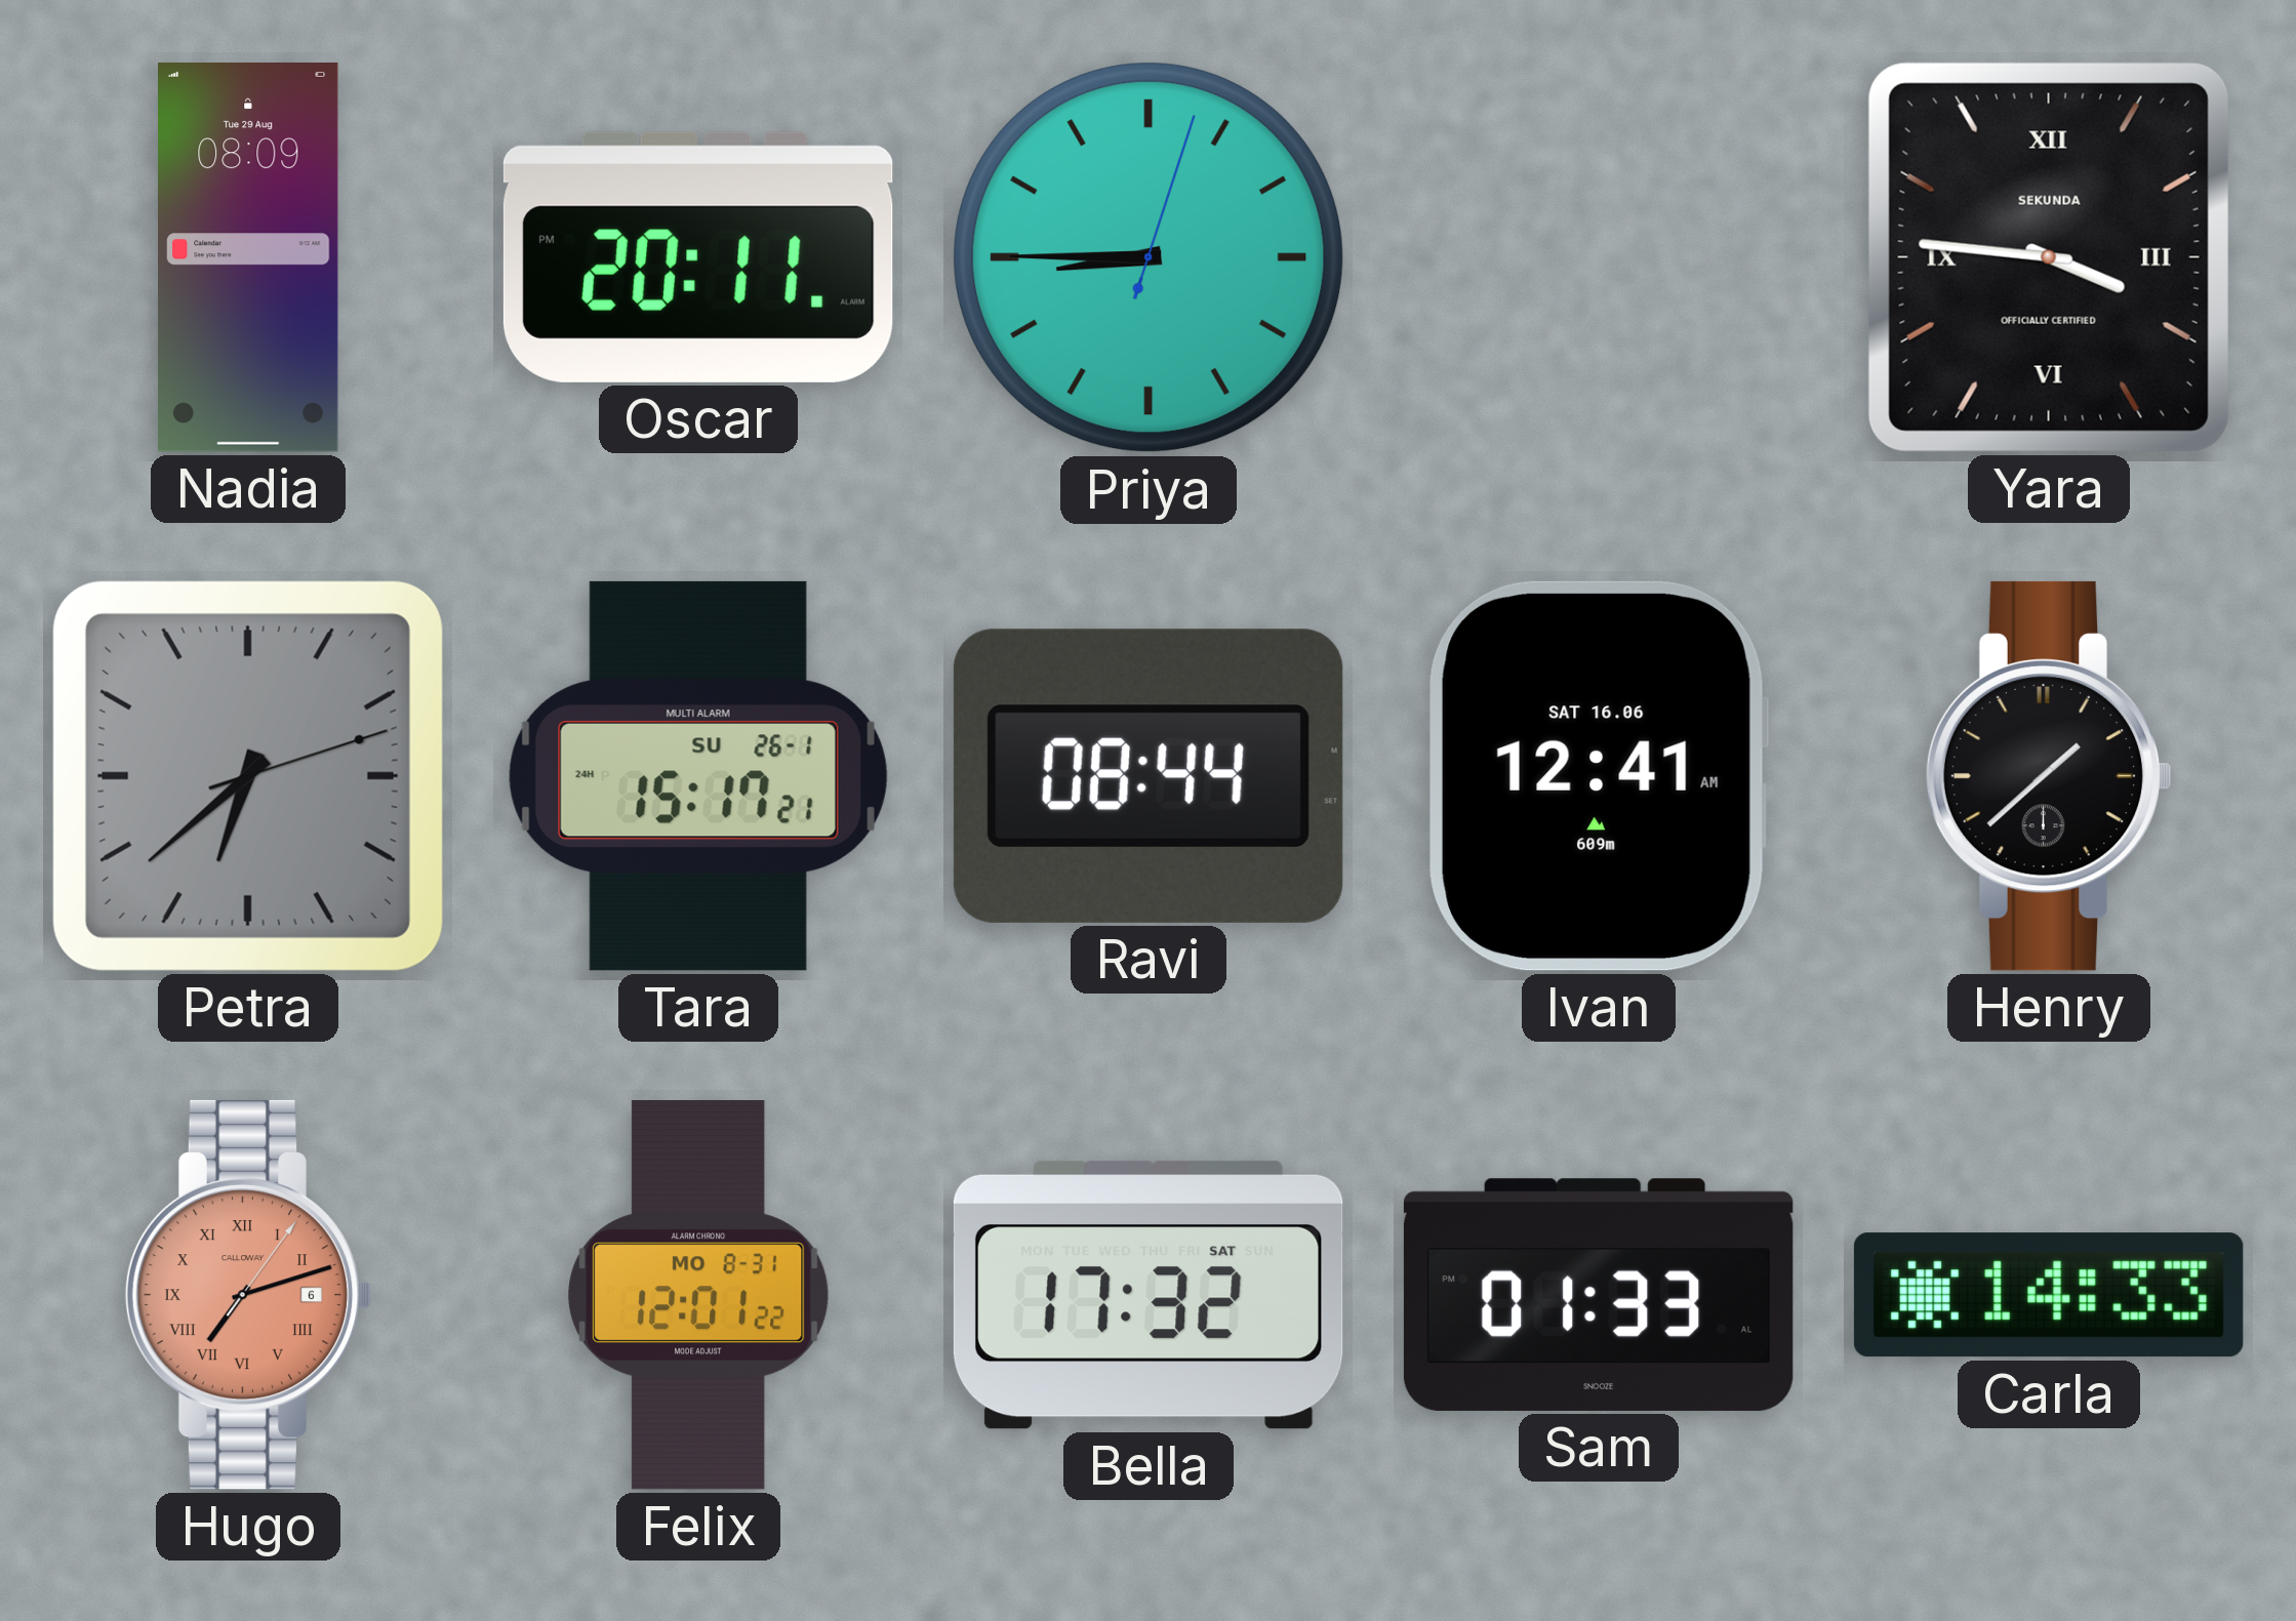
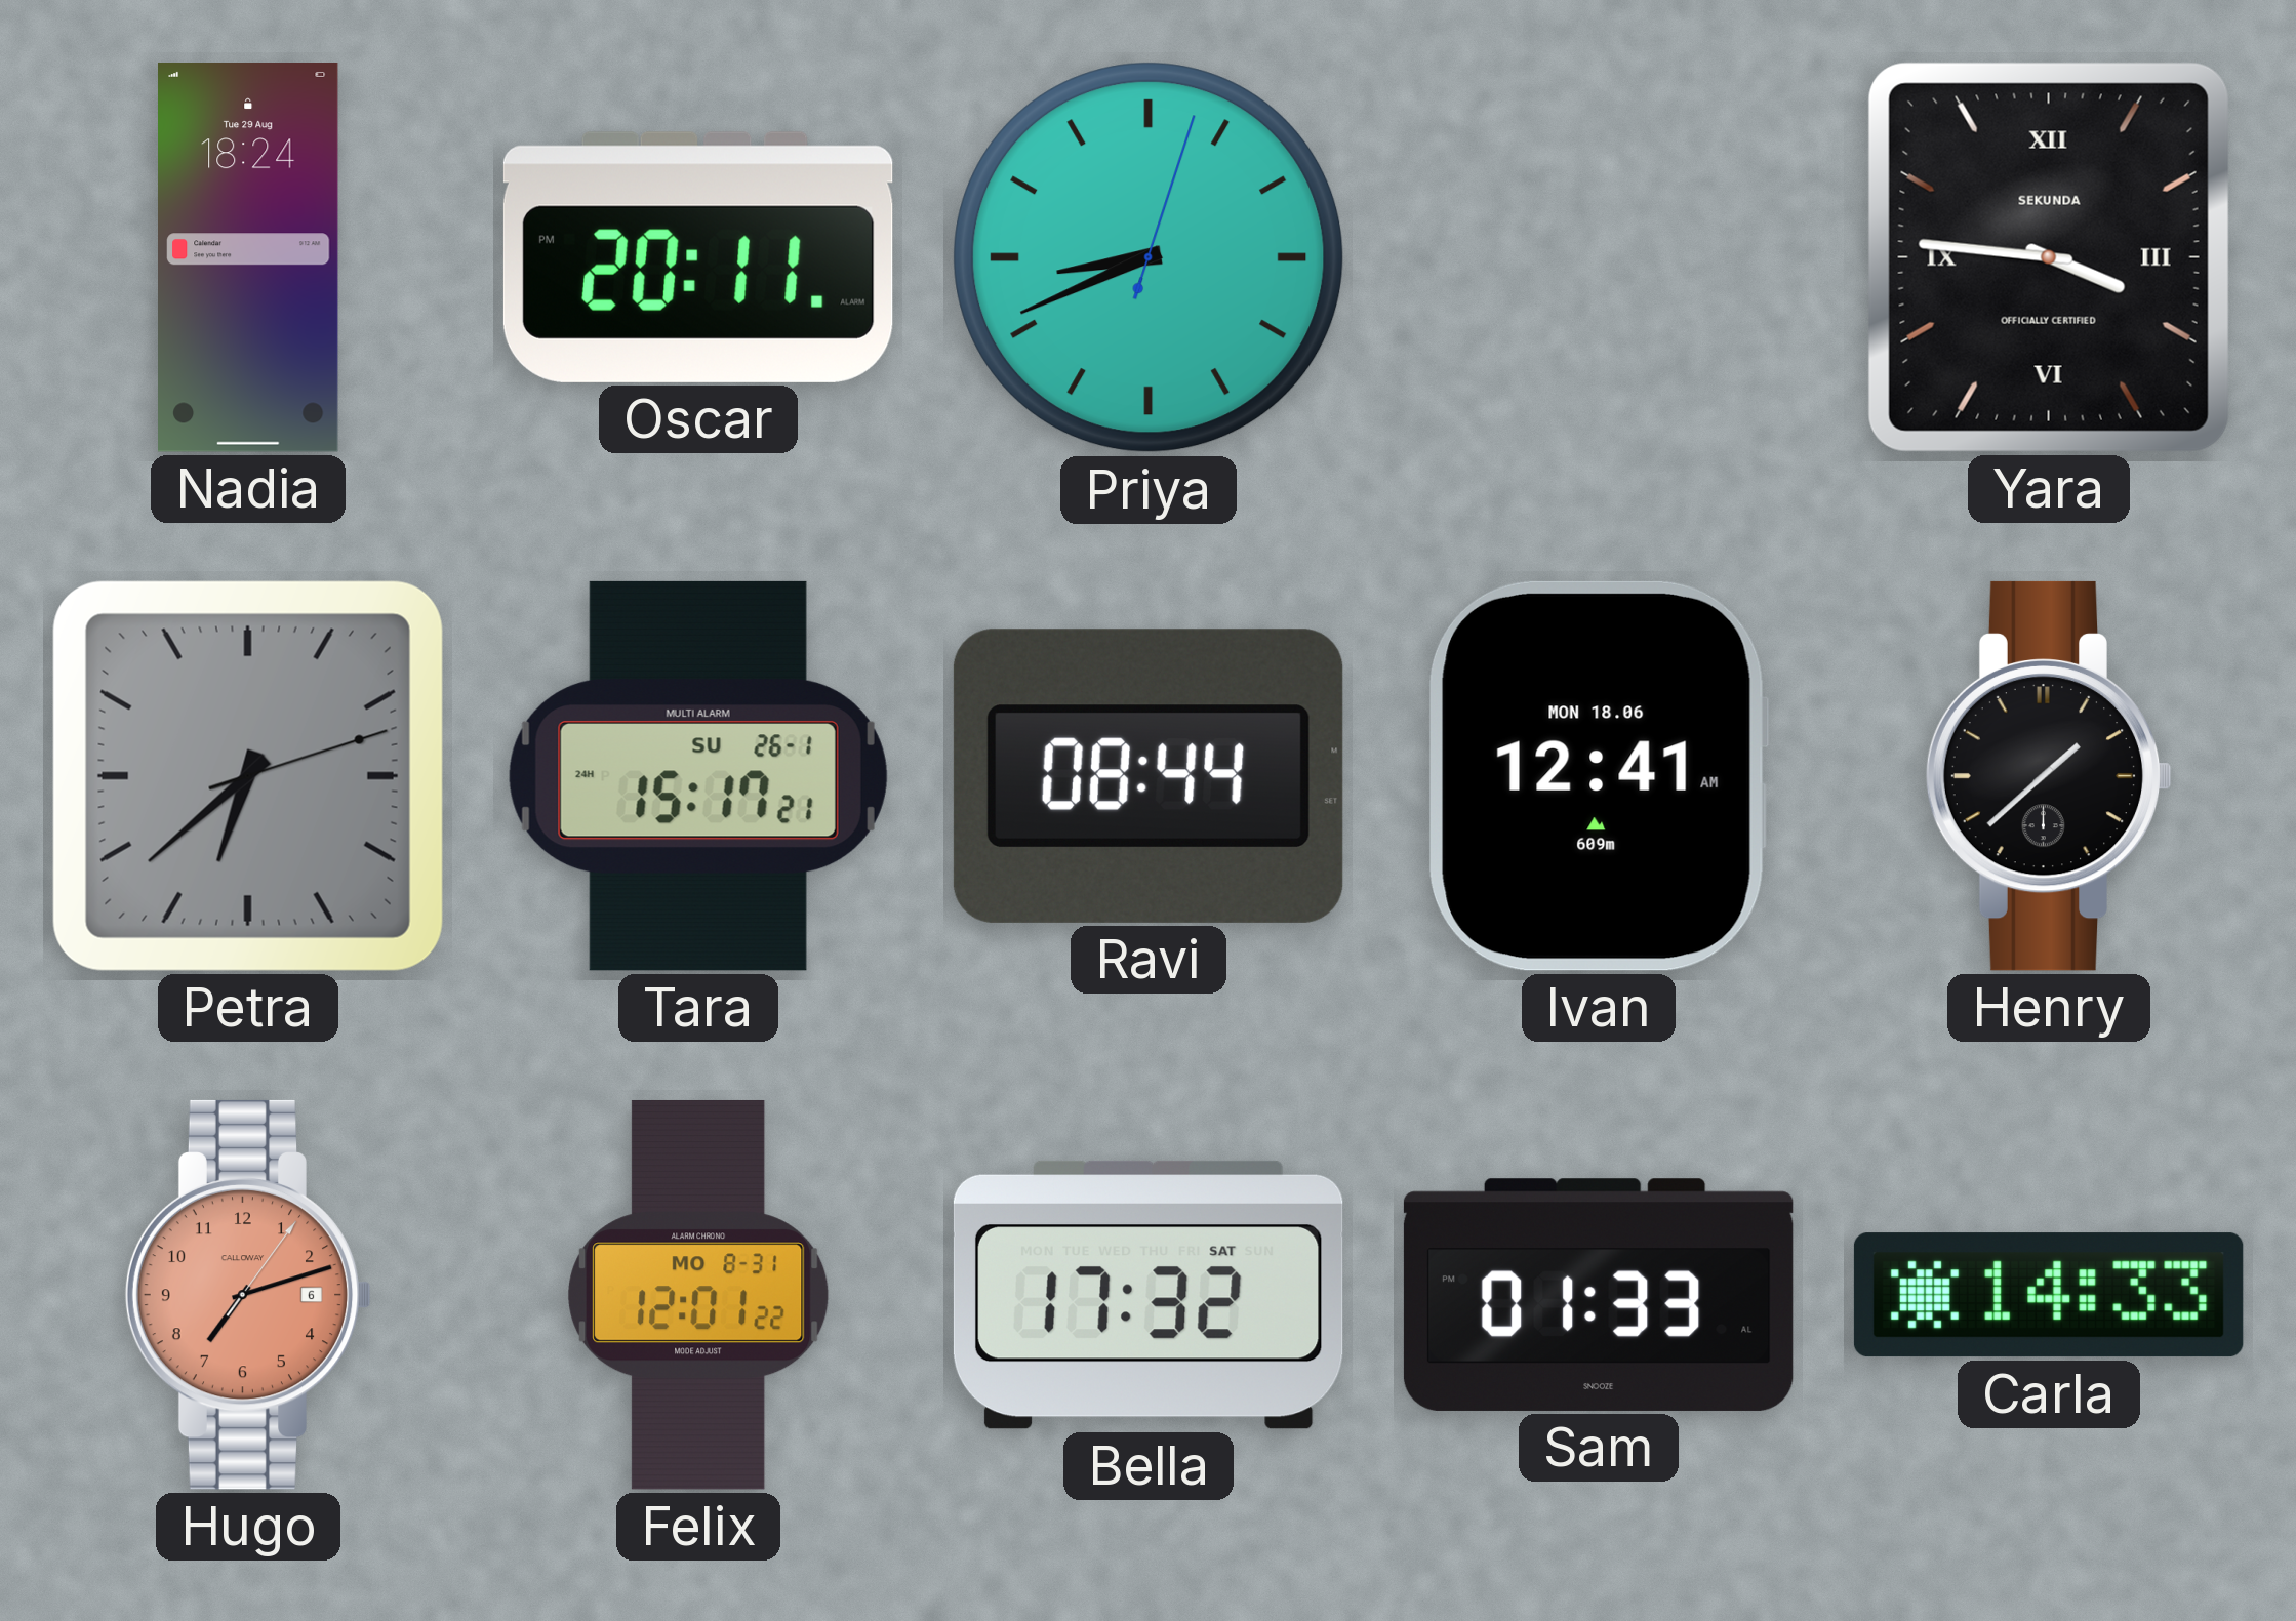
Nadia: 08:09 -> 18:24
Priya: 8:45 -> 8:41
Ivan date: SAT 16.06 -> MON 18.06
Hugo numerals: Roman -> Arabic
